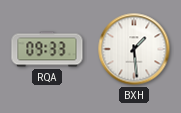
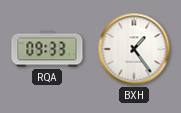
BXH: 1:29 -> 1:24
